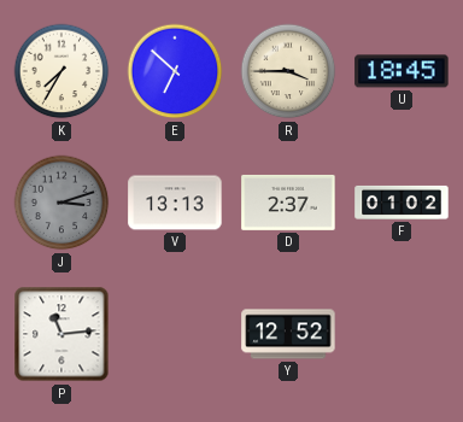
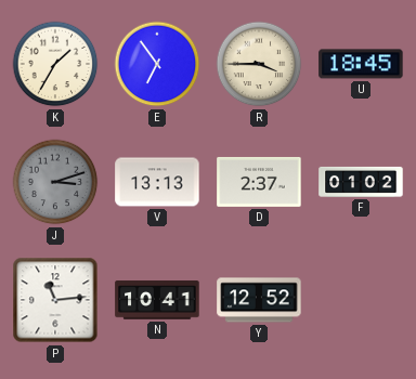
K: 7:35 -> 1:35
E: 6:52 -> 6:54
N: none -> 10:41
